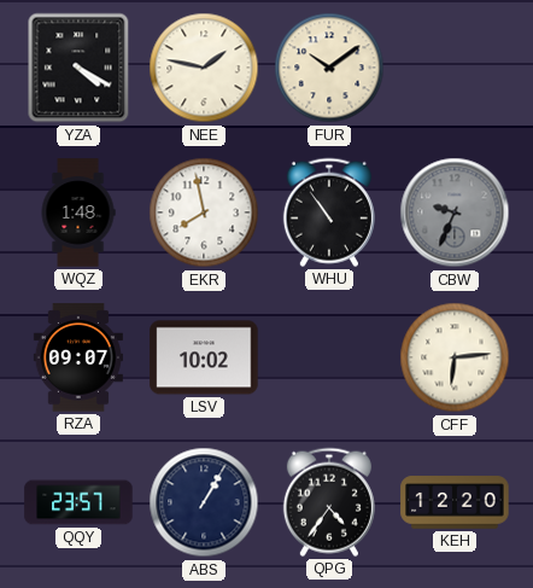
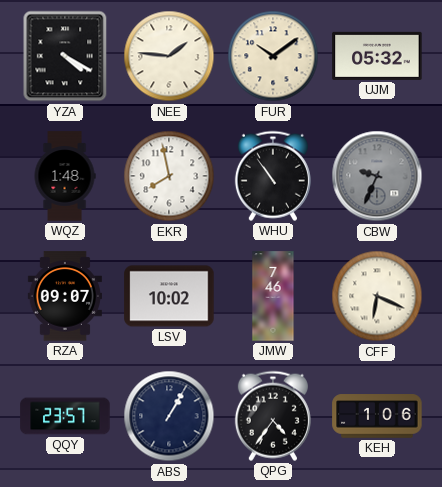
NEE: 1:47 -> 1:46
UJM: none -> 05:32
JMW: none -> 7:46
CFF: 6:14 -> 6:19
KEH: 12:20 -> 1:06
